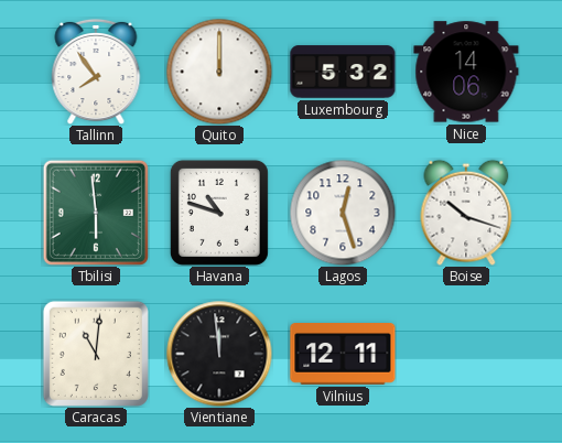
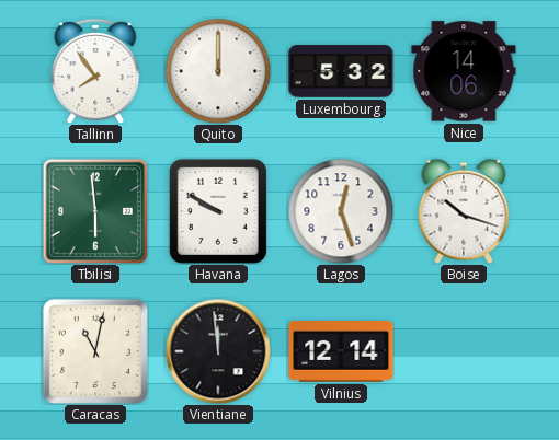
Havana: 10:48 -> 9:50
Caracas: 11:01 -> 11:02
Vilnius: 12:11 -> 12:14
